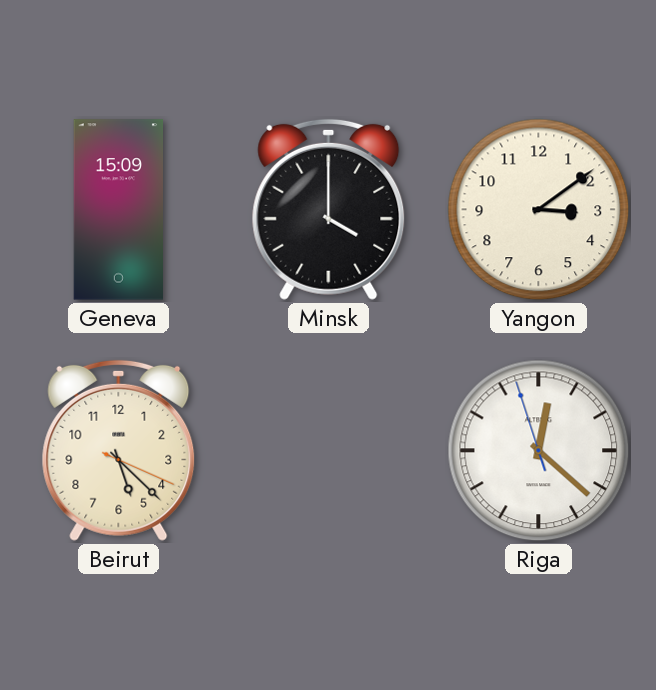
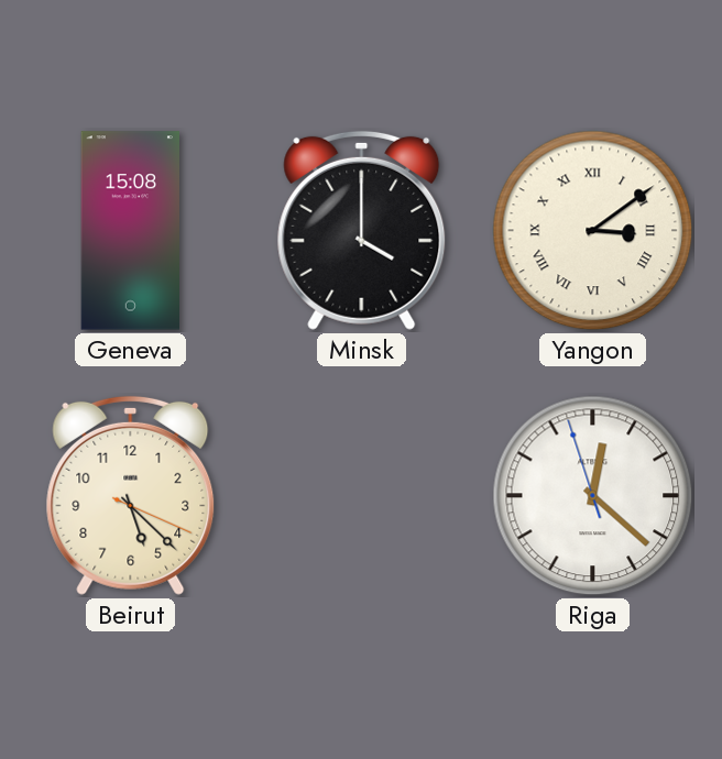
Geneva: 15:09 -> 15:08
Yangon numerals: Arabic -> Roman
